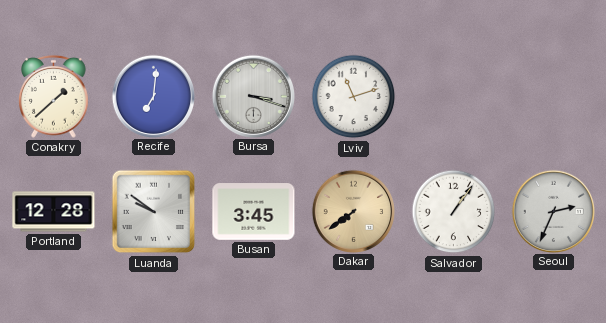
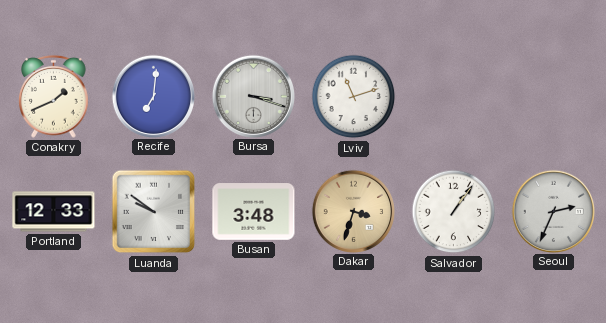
Conakry: 1:38 -> 1:41
Portland: 12:28 -> 12:33
Busan: 3:45 -> 3:48
Dakar: 7:39 -> 3:33
